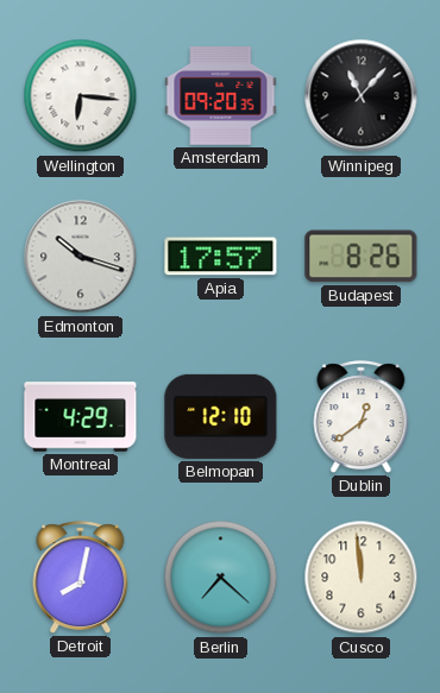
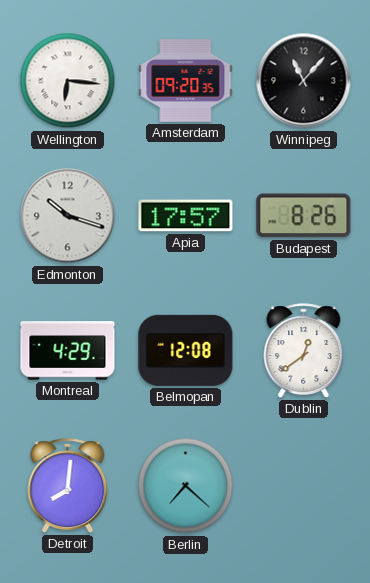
Belmopan: 12:10 -> 12:08
Detroit: 8:02 -> 8:01
Cusco: 11:59 -> none
